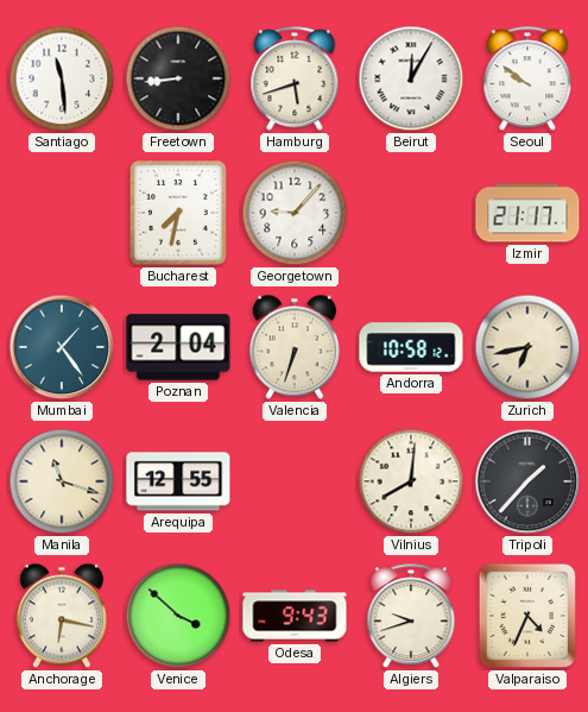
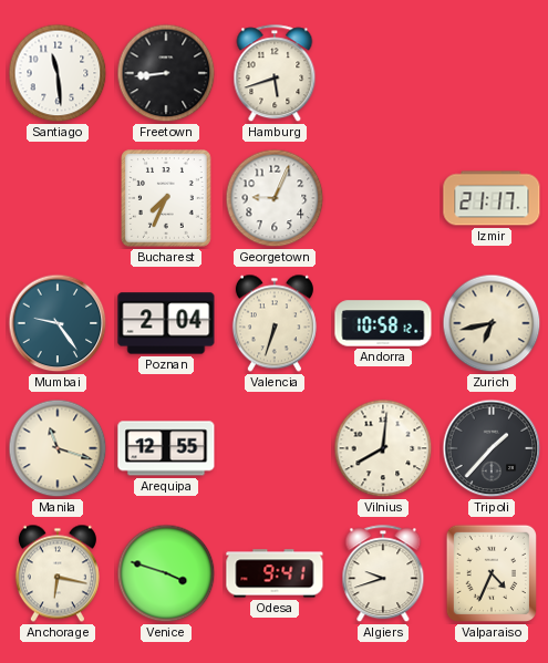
Beirut: 12:05 -> none
Seoul: 9:51 -> none
Bucharest: 7:32 -> 7:34
Georgetown: 9:07 -> 9:04
Mumbai: 1:24 -> 9:24
Venice: 3:52 -> 3:48
Odesa: 9:43 -> 9:41
